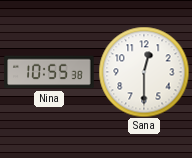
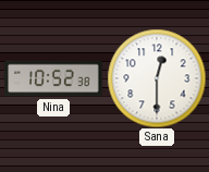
Nina: 10:55 -> 10:52
